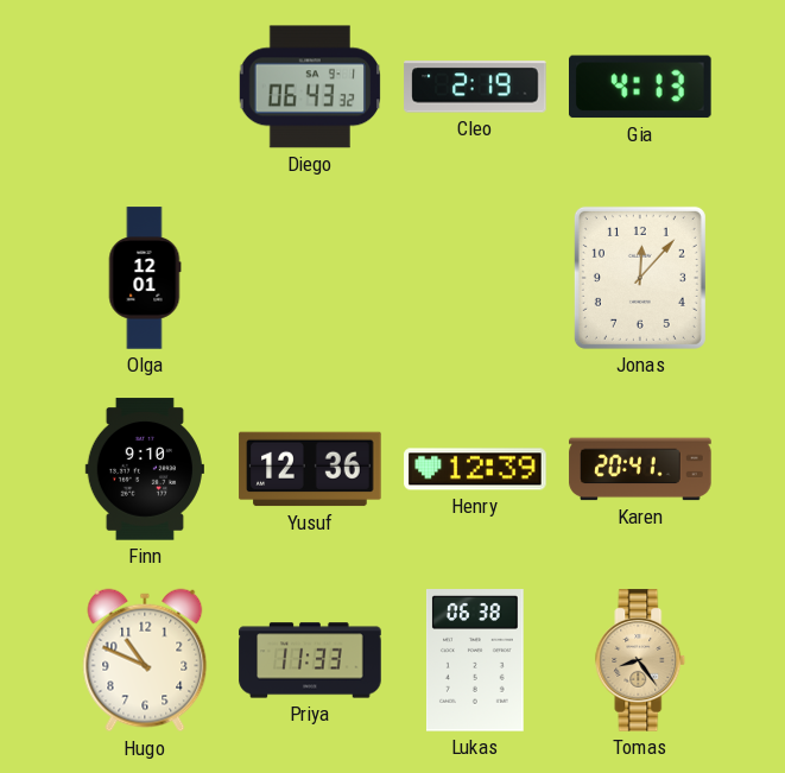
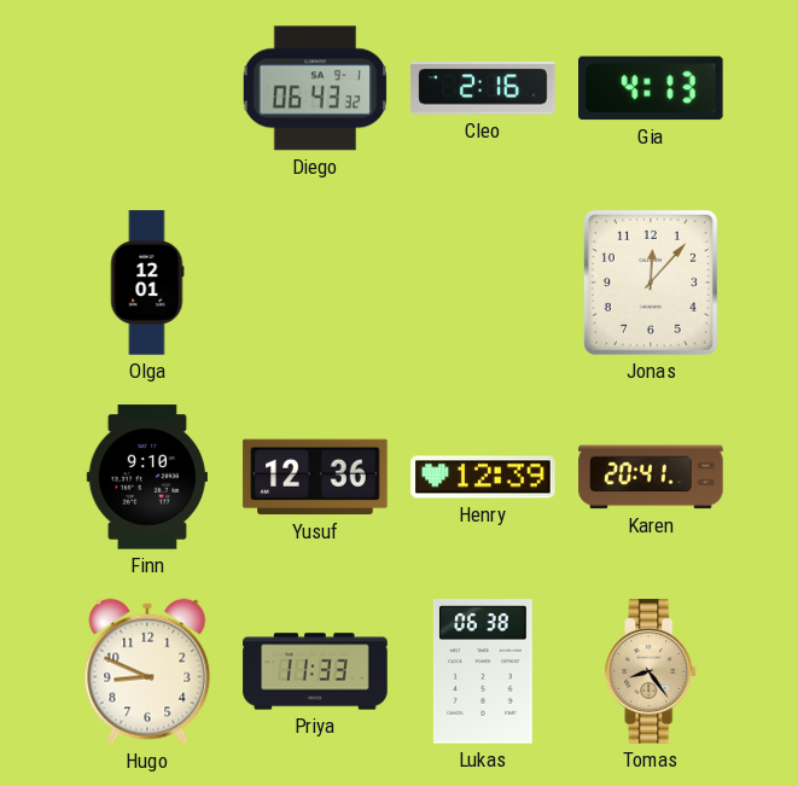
Cleo: 2:19 -> 2:16
Hugo: 10:49 -> 8:49
